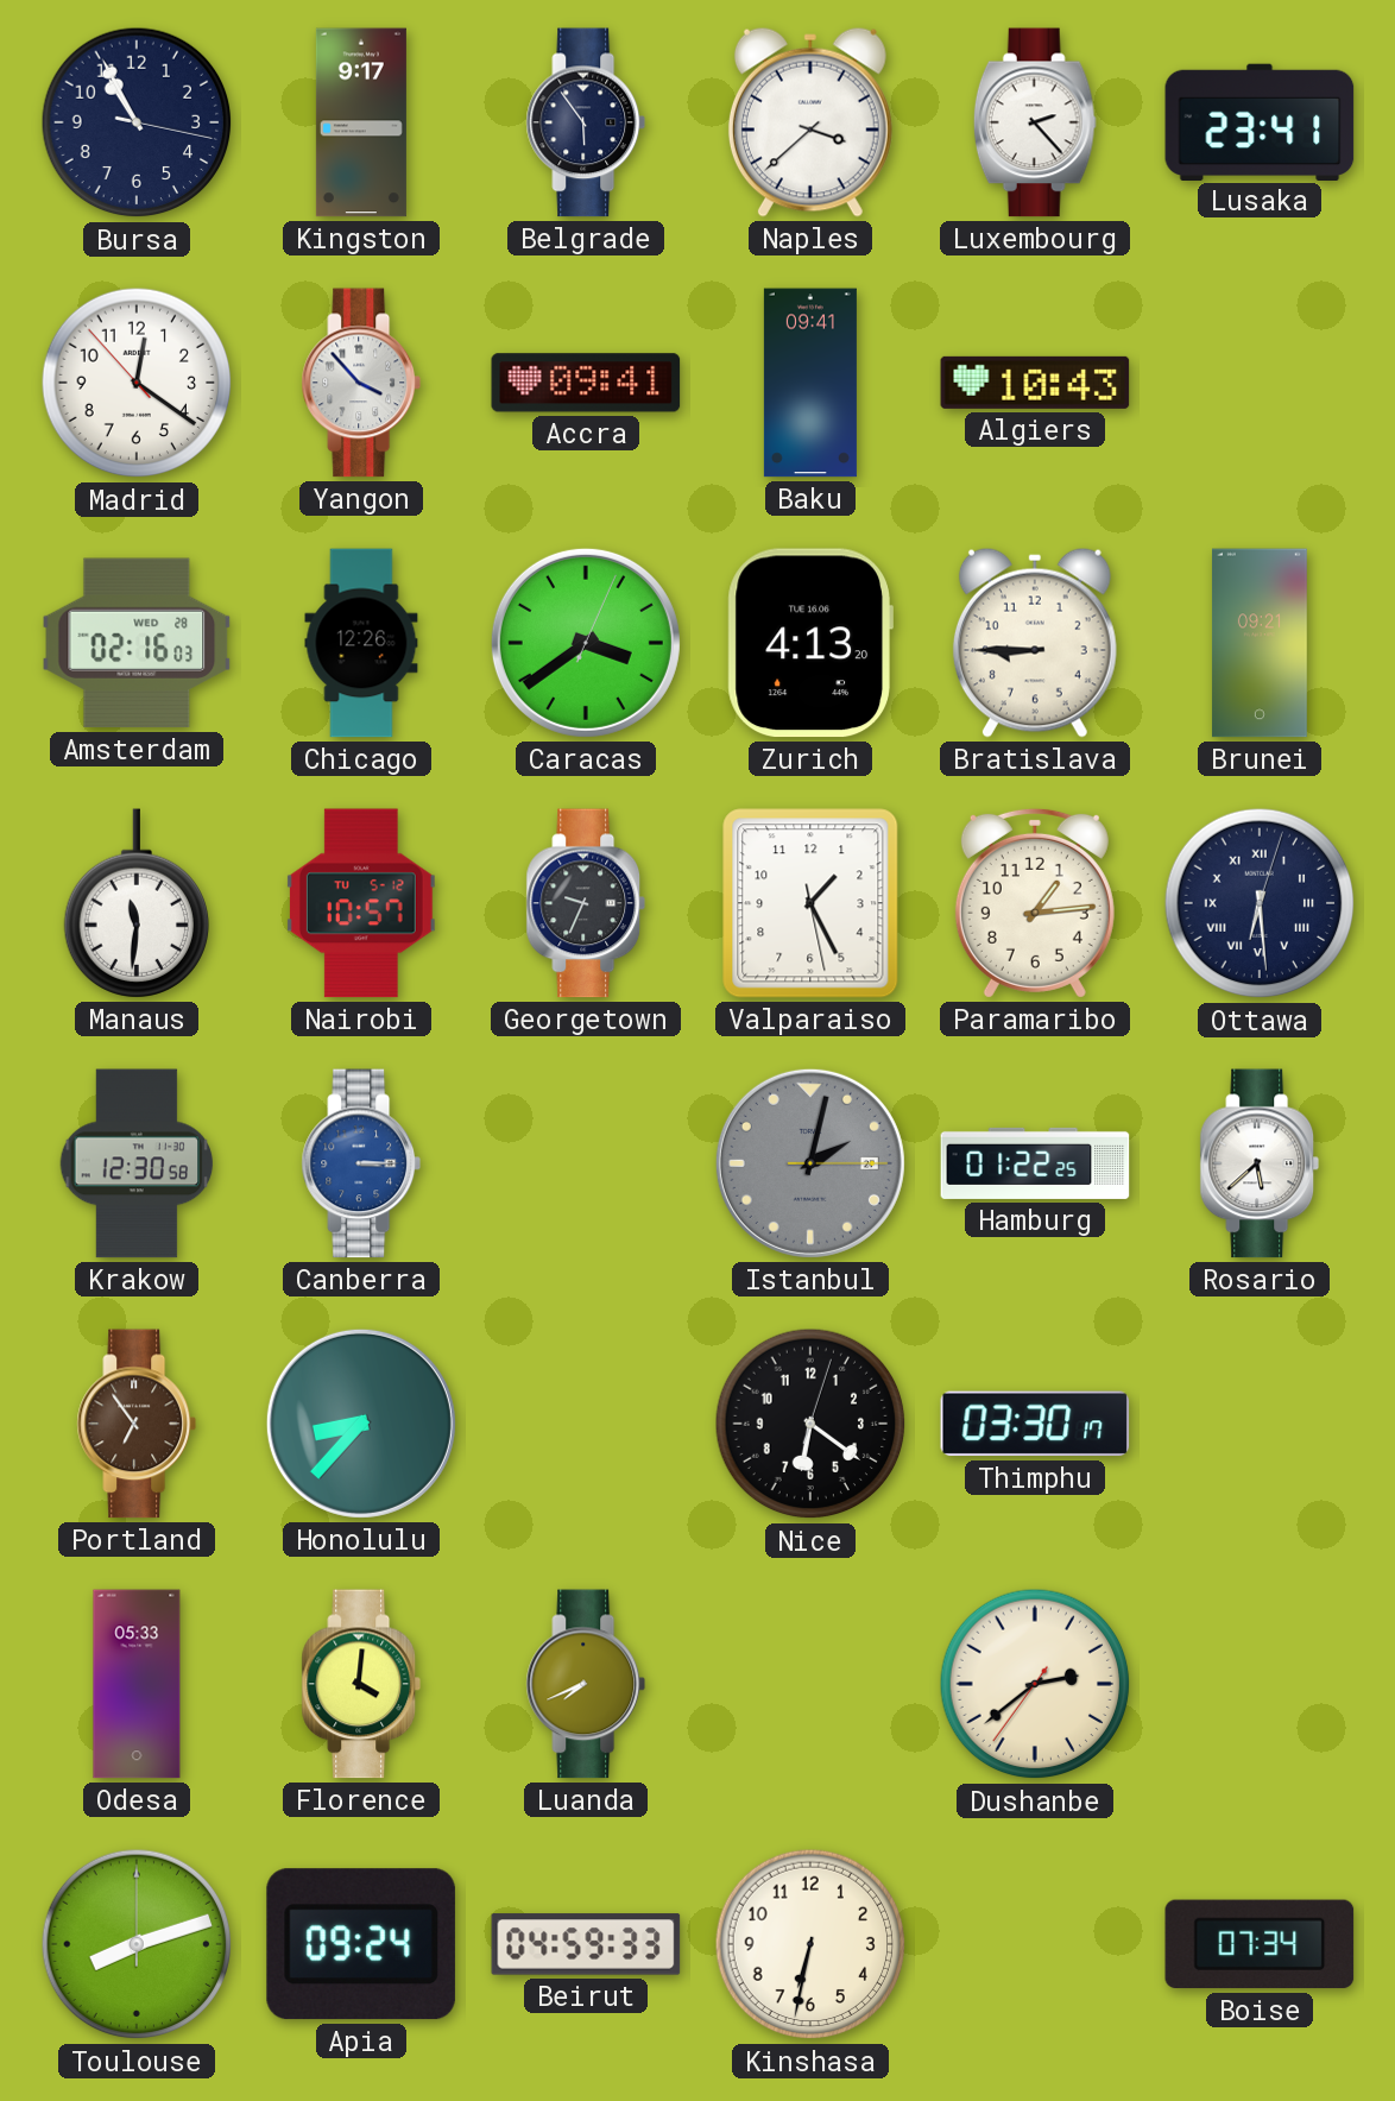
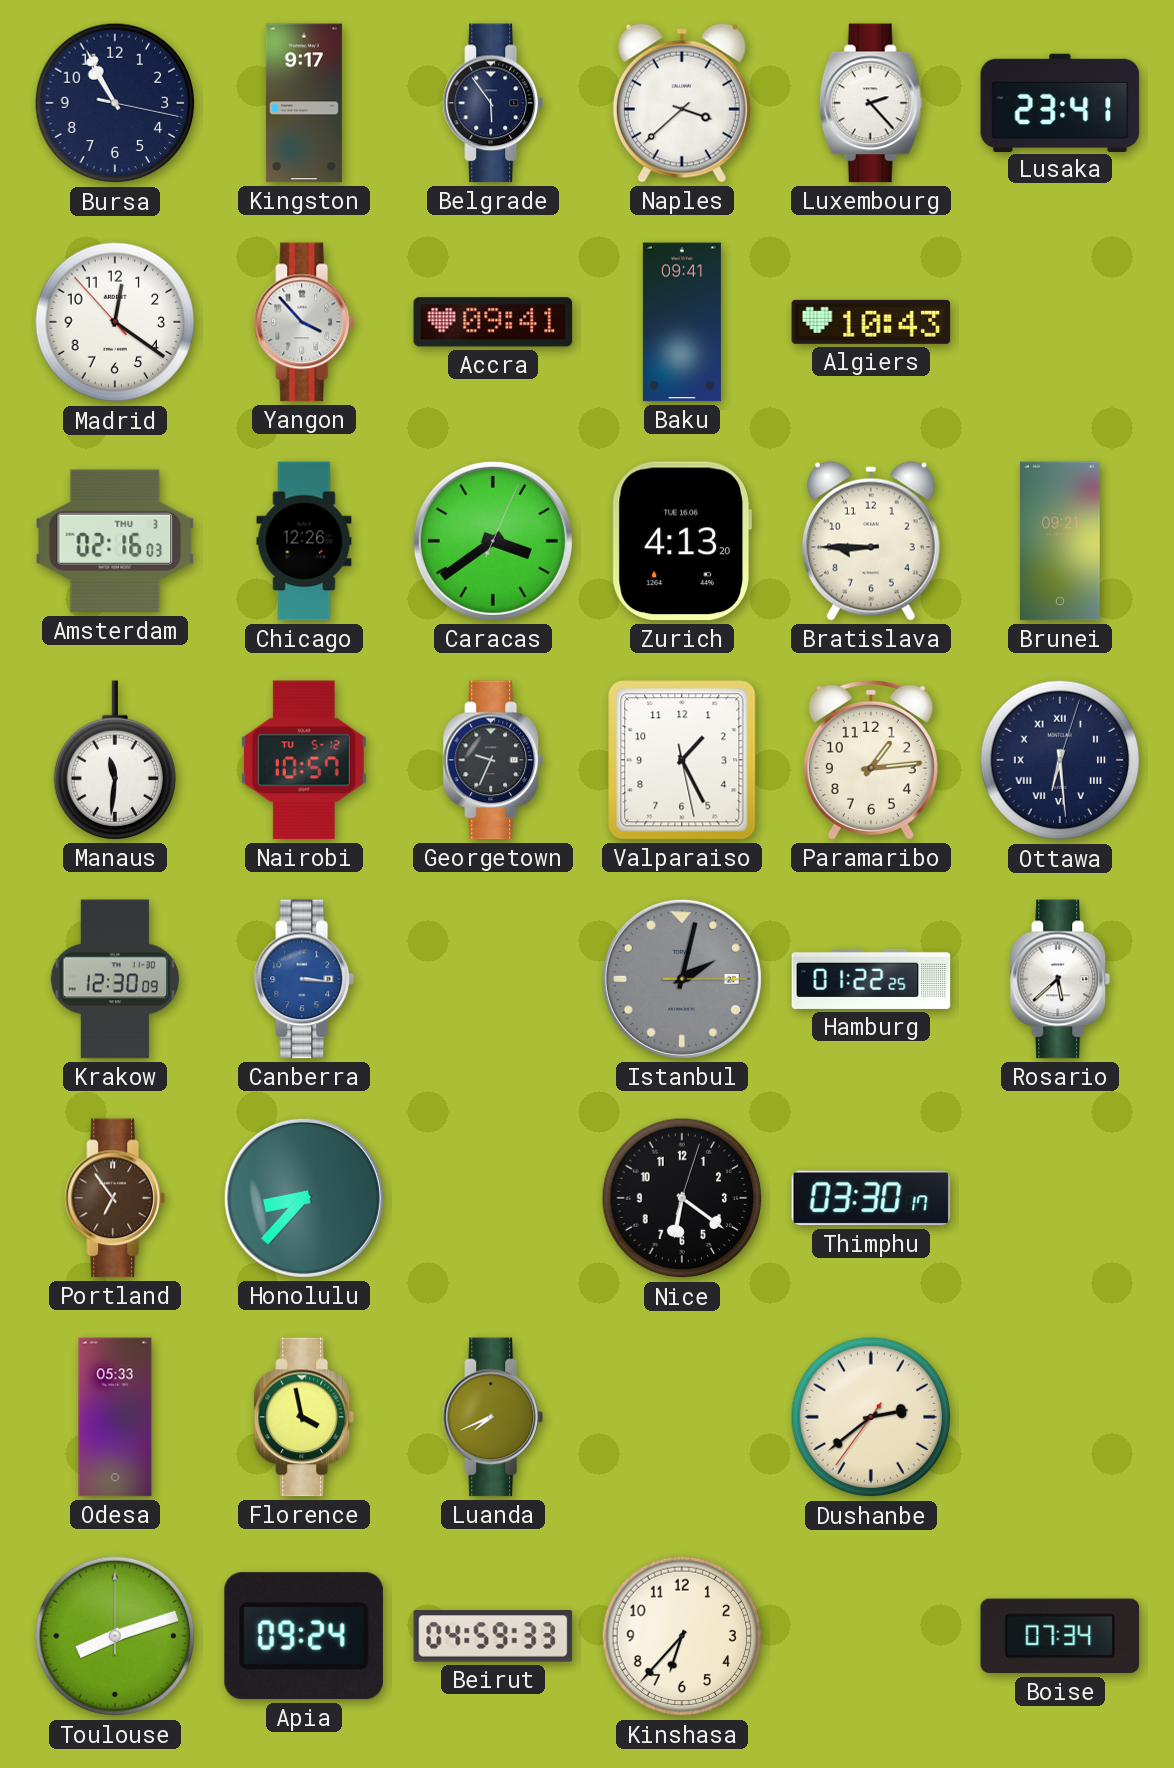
Amsterdam date: WED 28 -> THU 3
Krakow: 12:30:58 -> 12:30:09
Canberra: 3:15 -> 3:16
Florence: 4:01 -> 3:58
Kinshasa: 6:32 -> 6:37
